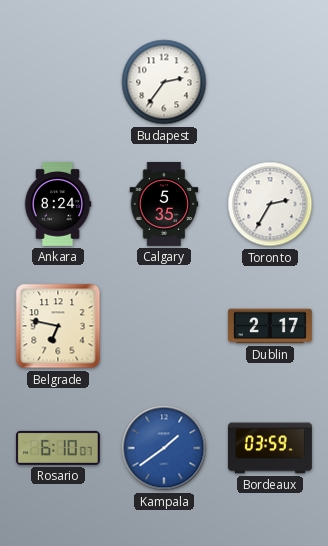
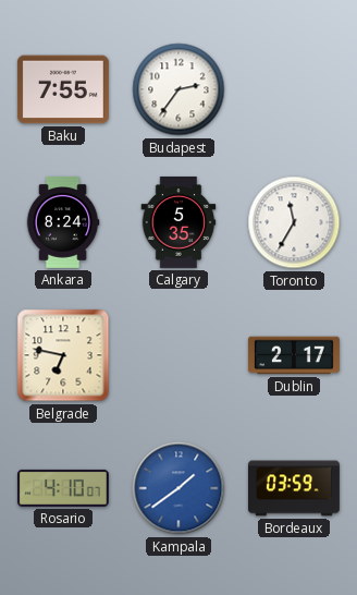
Baku: none -> 7:55
Toronto: 2:35 -> 11:35
Rosario: 6:10 -> 4:10
